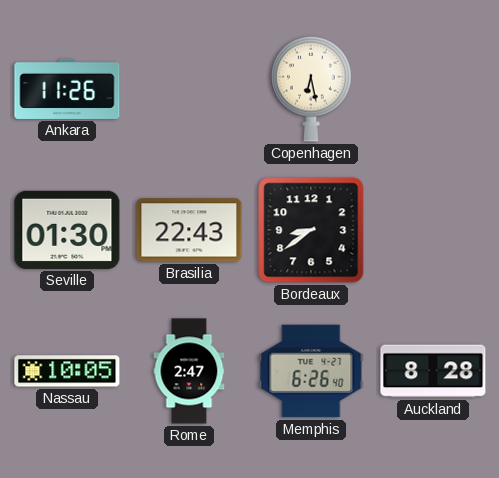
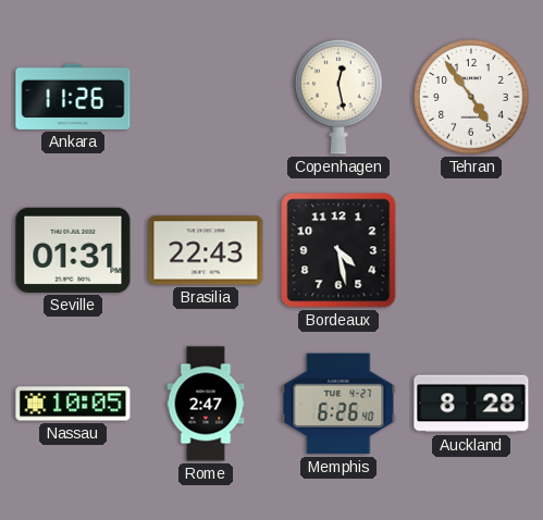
Copenhagen: 6:28 -> 12:28
Tehran: none -> 4:54
Seville: 01:30 -> 01:31
Bordeaux: 8:39 -> 4:28
